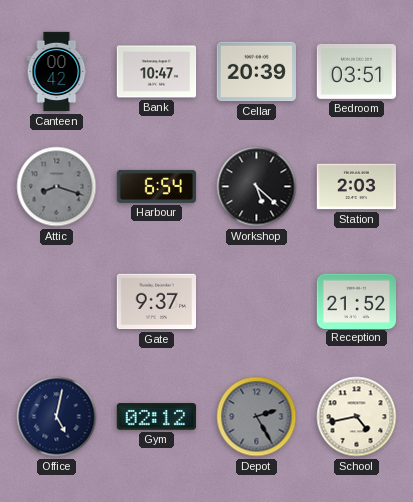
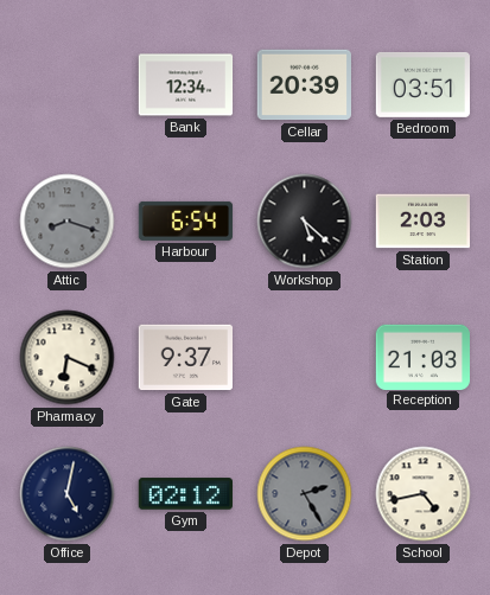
Canteen: 00:42 -> none
Bank: 10:47 -> 12:34
Pharmacy: none -> 6:19
Reception: 21:52 -> 21:03
